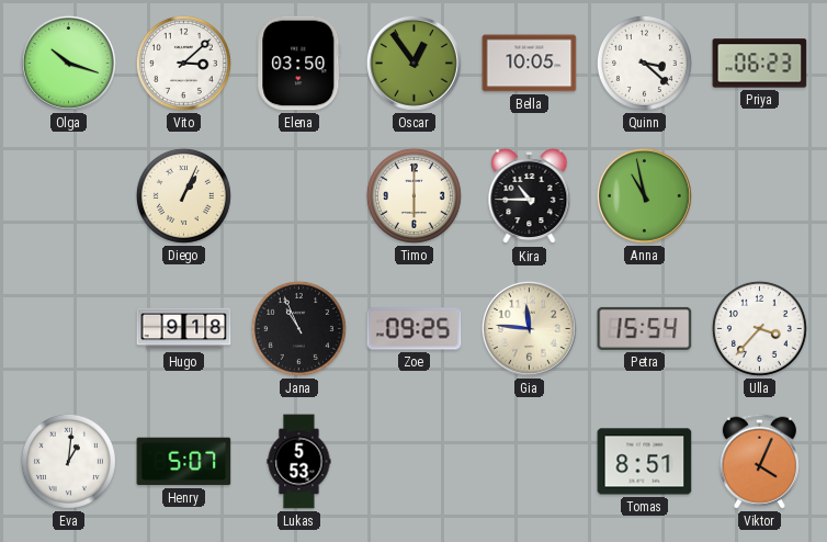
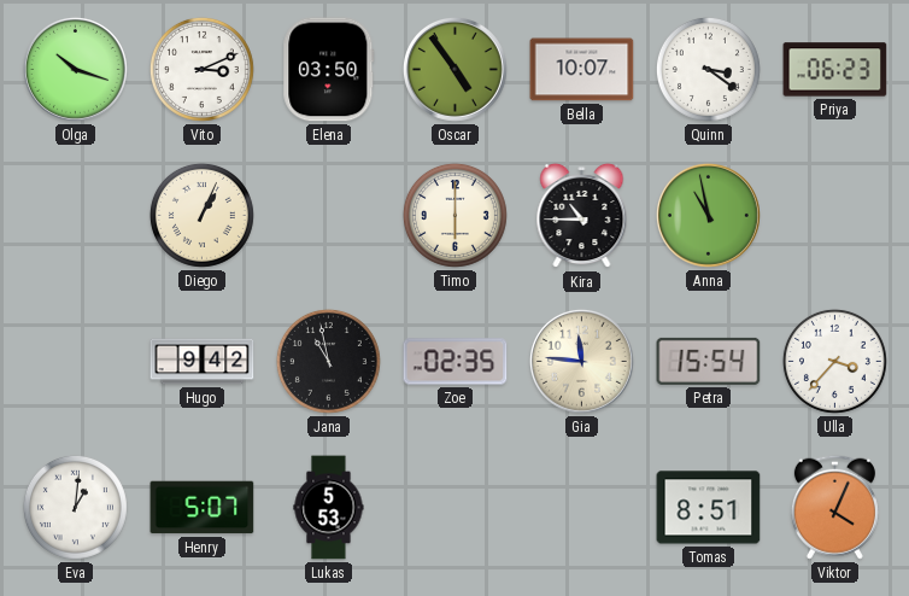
Vito: 3:08 -> 3:11
Oscar: 12:54 -> 4:54
Bella: 10:05 -> 10:07
Quinn: 3:22 -> 3:21
Hugo: 9:18 -> 9:42
Jana: 10:56 -> 10:58
Zoe: 09:25 -> 02:35
